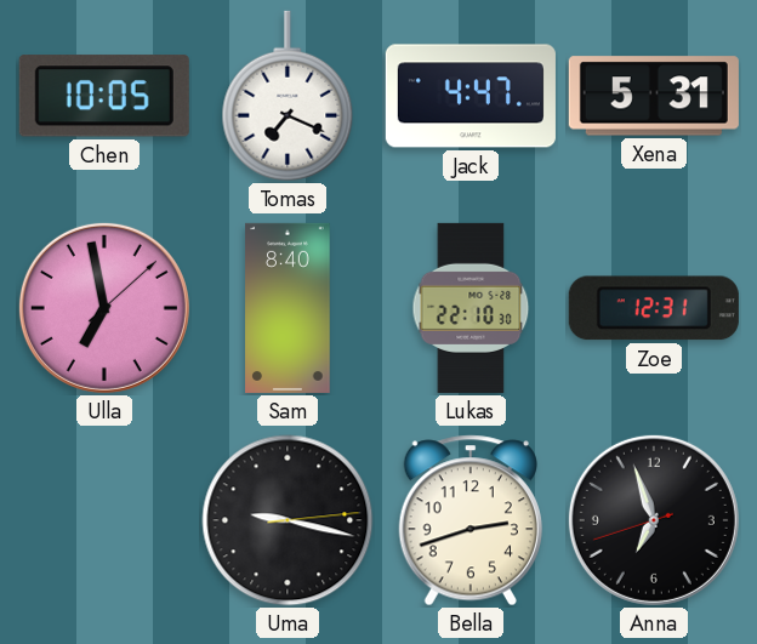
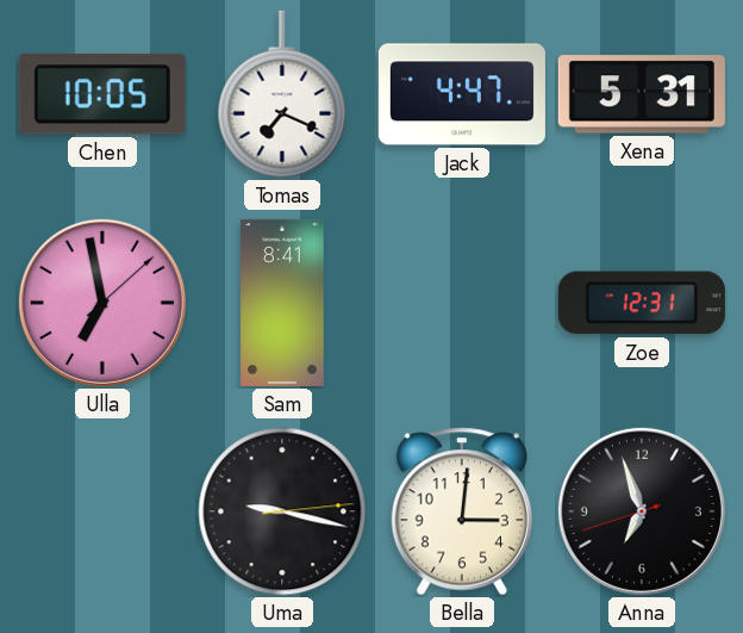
Sam: 8:40 -> 8:41
Lukas: 22:10 -> none
Bella: 2:42 -> 3:01
